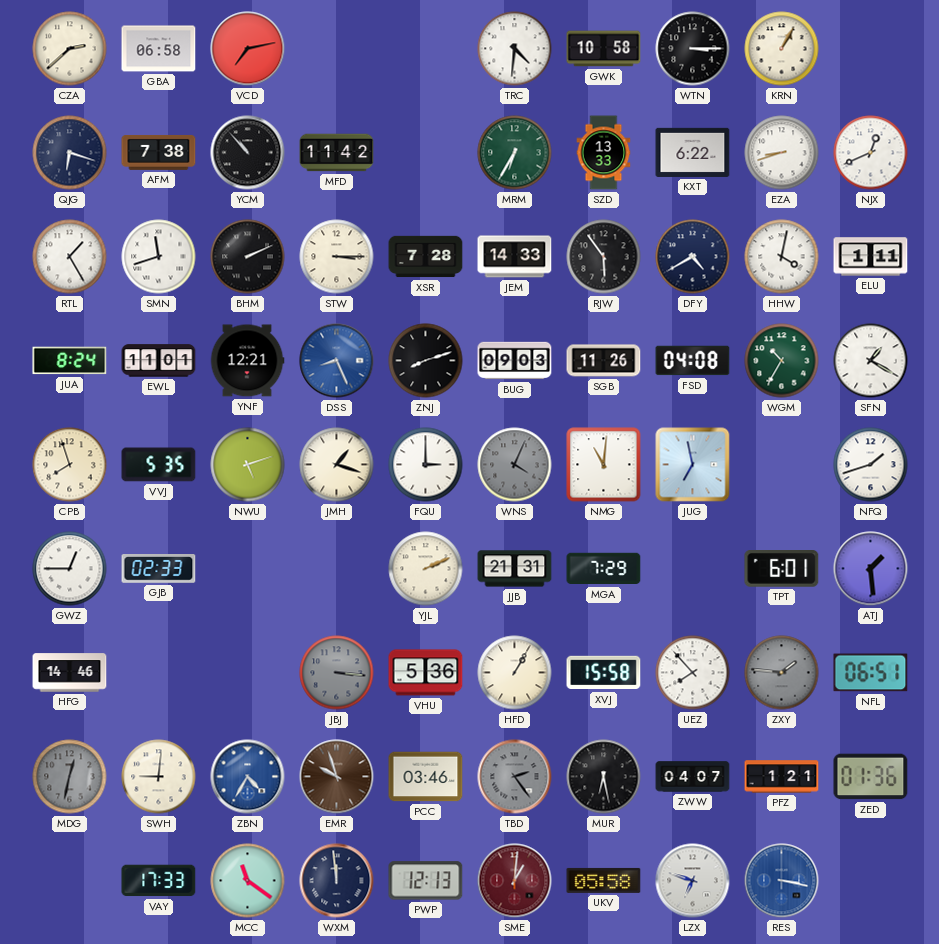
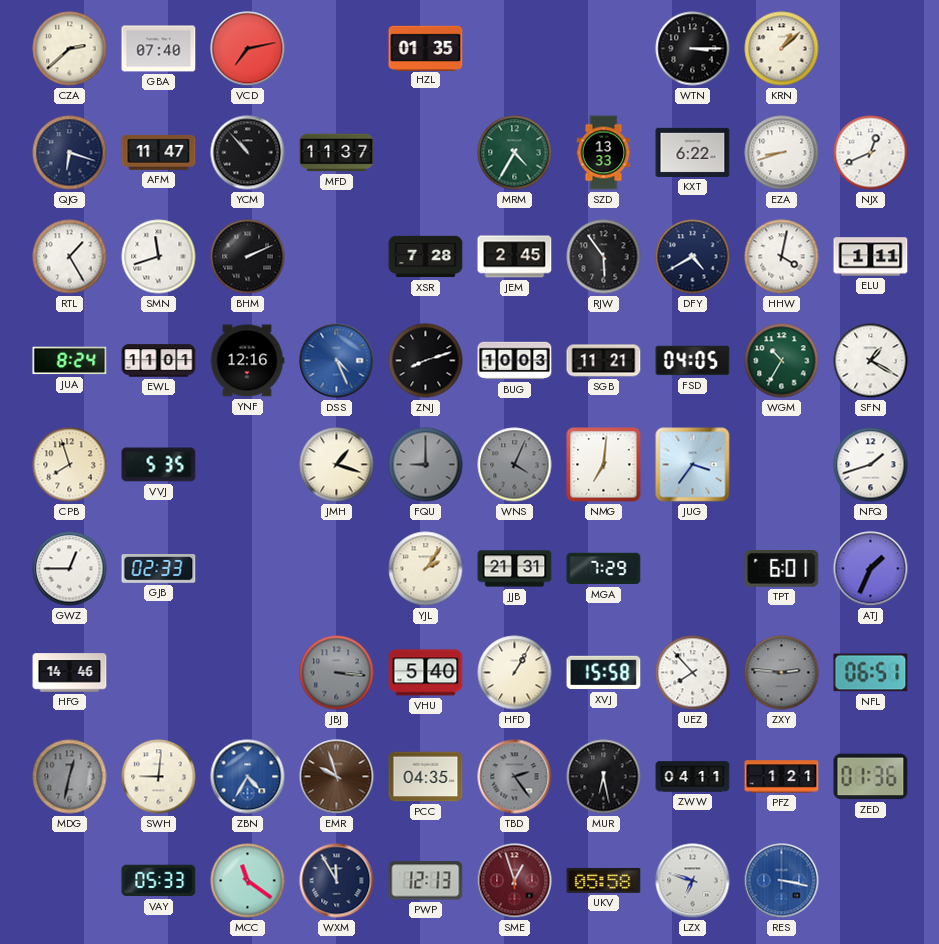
GBA: 06:58 -> 07:40
HZL: none -> 01:35
TRC: 4:31 -> none
GWK: 10:58 -> none
KRN: 1:05 -> 1:08
AFM: 7:38 -> 11:47
MFD: 11:42 -> 11:37
MRM: 6:35 -> 4:35
STW: 3:15 -> none
JEM: 14:33 -> 2:45
YNF: 12:21 -> 12:16
DSS: 8:26 -> 4:26
BUG: 09:03 -> 10:03
SGB: 11:26 -> 11:21
FSD: 04:08 -> 04:05
NWU: 5:12 -> none
FQU: 3:00 -> 9:00
FQU dial: white -> grey
NMG: 11:01 -> 7:01
JUG: 6:58 -> 3:36
YJL: 2:11 -> 2:06
ATJ: 1:29 -> 1:34
VHU: 5:36 -> 5:40
ZXY: 1:46 -> 2:46
PCC: 03:46 -> 04:35
ZWW: 04:07 -> 04:11
VAY: 17:33 -> 05:33
WXM: 11:59 -> 11:55
SME: 1:01 -> 12:57
